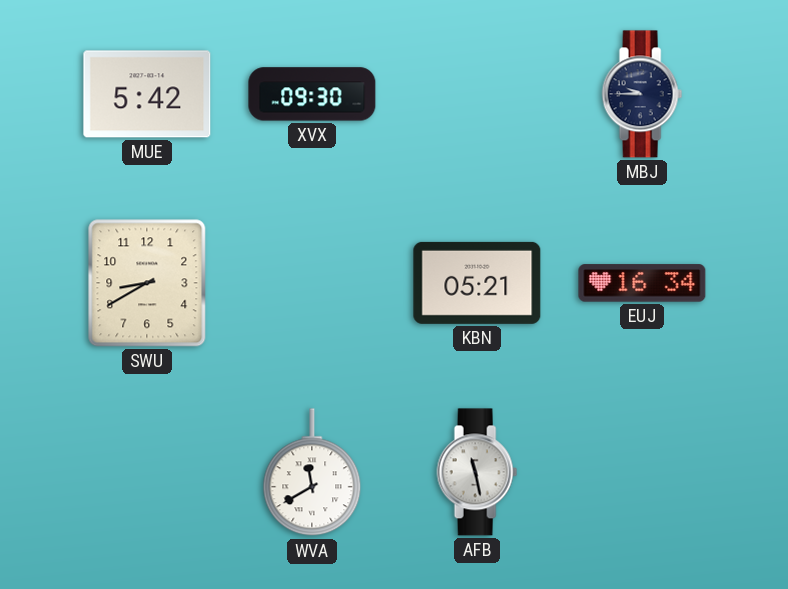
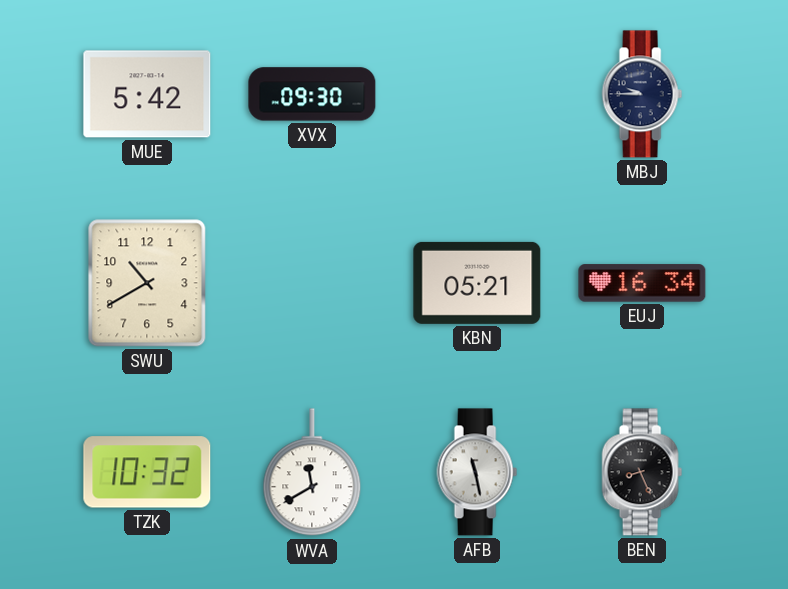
SWU: 8:40 -> 10:40
TZK: none -> 10:32
BEN: none -> 8:26
